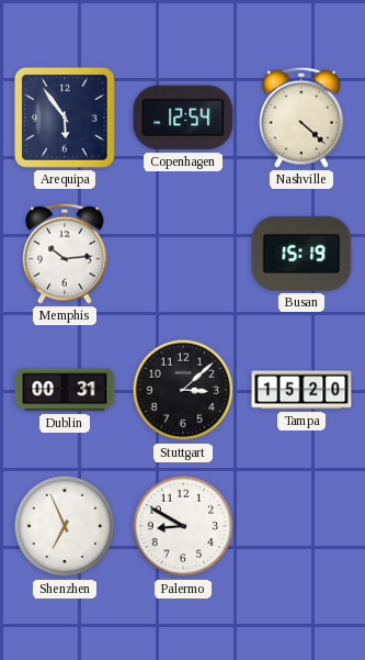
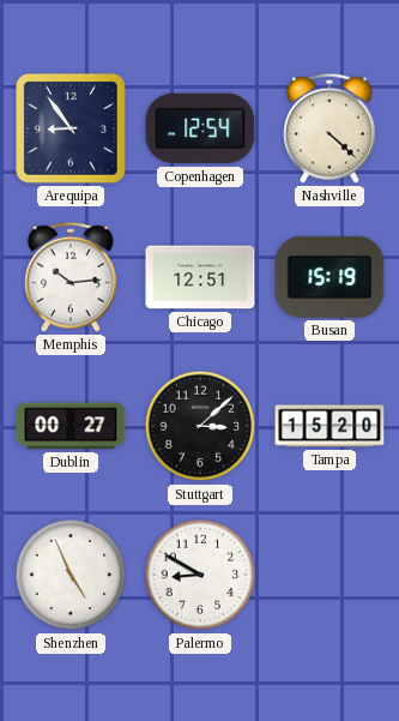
Arequipa: 5:54 -> 8:54
Chicago: none -> 12:51
Dublin: 00:31 -> 00:27
Shenzhen: 6:56 -> 4:56
